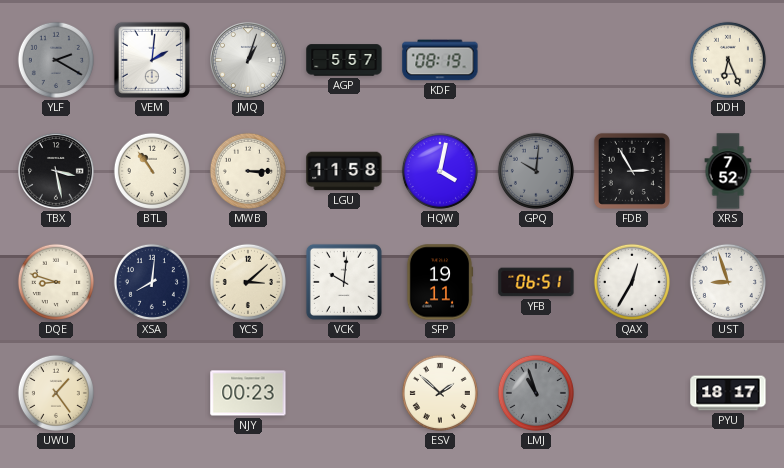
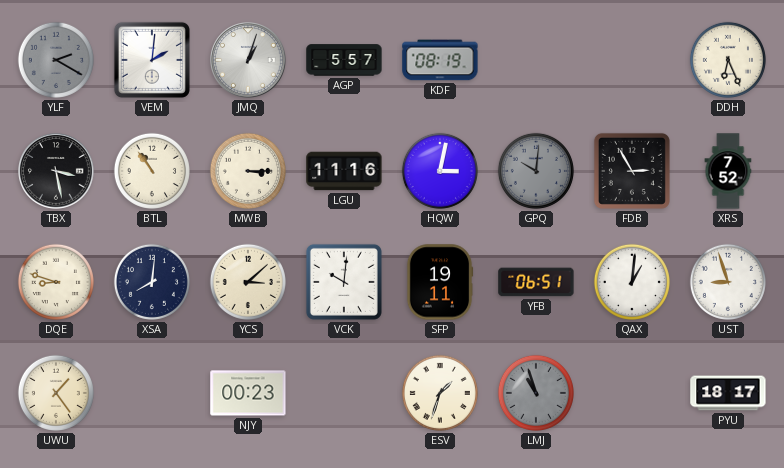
LGU: 11:58 -> 11:16
HQW: 4:02 -> 3:02
QAX: 12:35 -> 1:01
ESV: 1:52 -> 1:33
